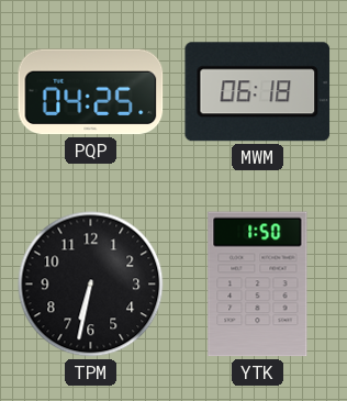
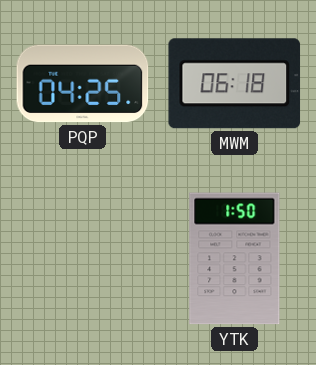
TPM: 6:32 -> none
